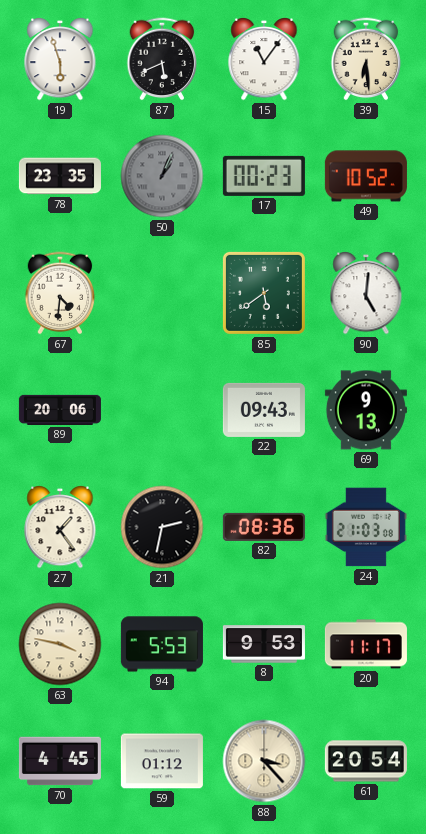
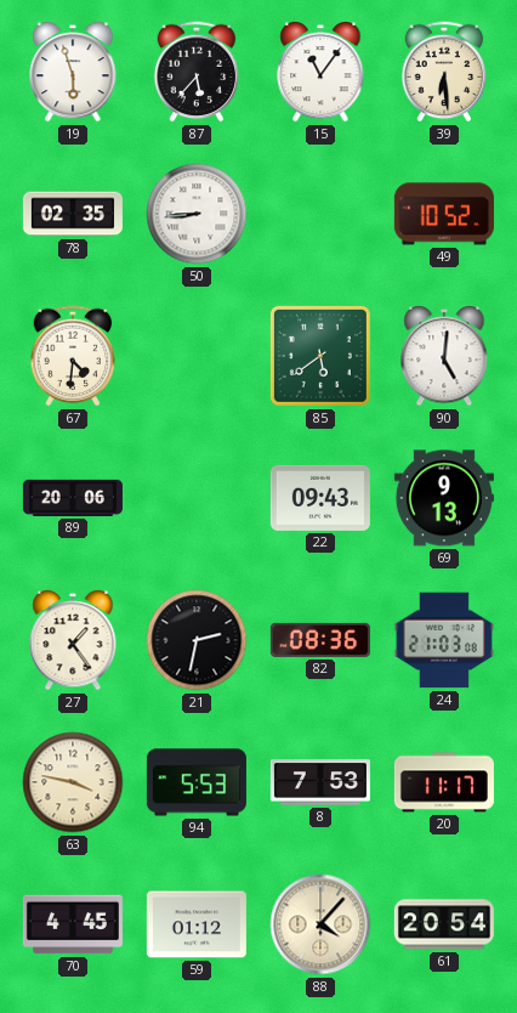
87: 5:41 -> 5:37
78: 23:35 -> 02:35
50: 1:04 -> 8:44
50 dial: grey -> white
17: 00:23 -> none
8: 9:53 -> 7:53
88: 3:23 -> 4:07
